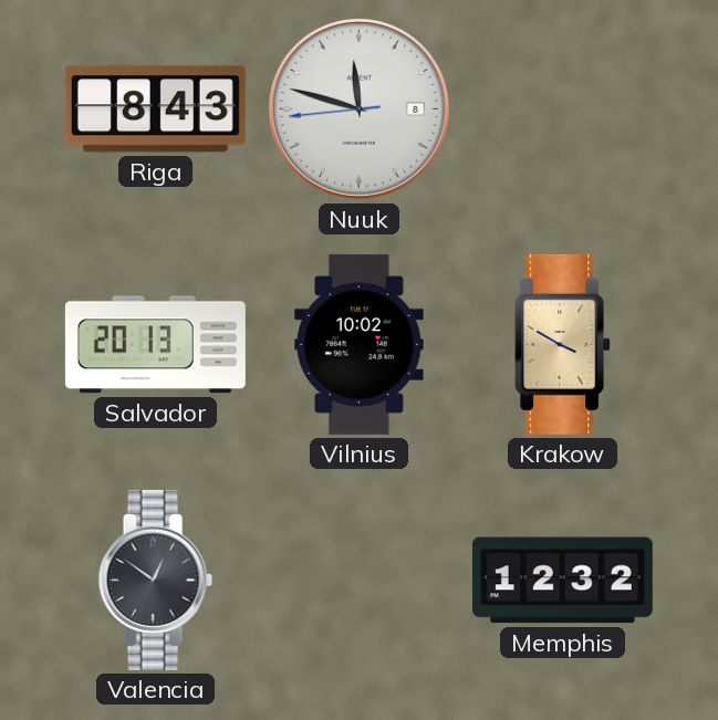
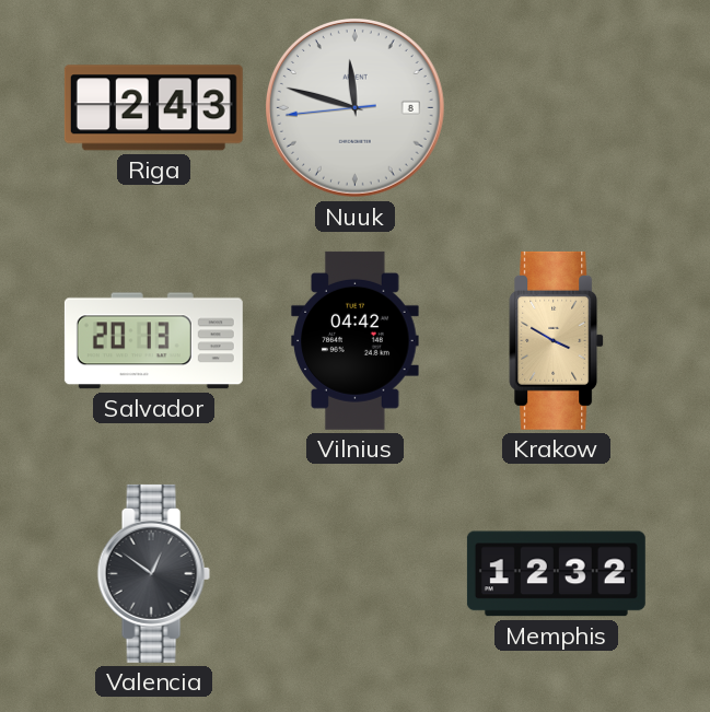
Riga: 8:43 -> 2:43
Vilnius: 10:02 -> 04:42
